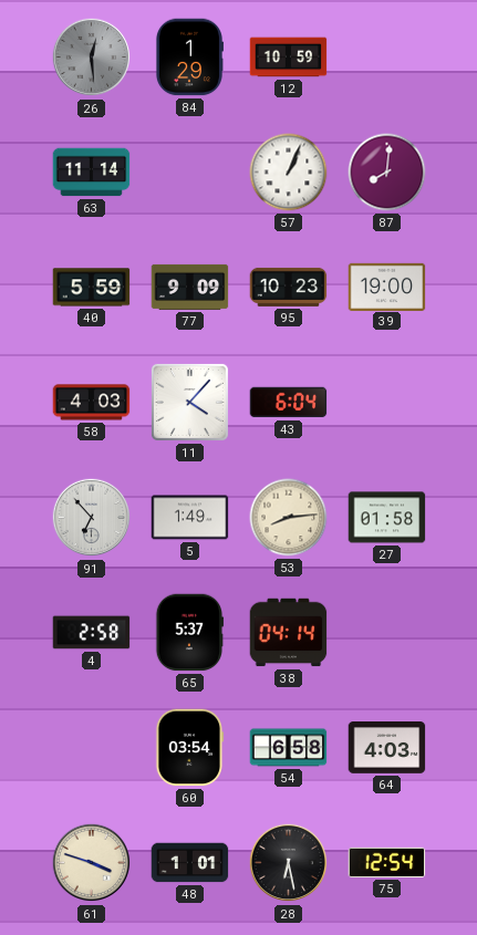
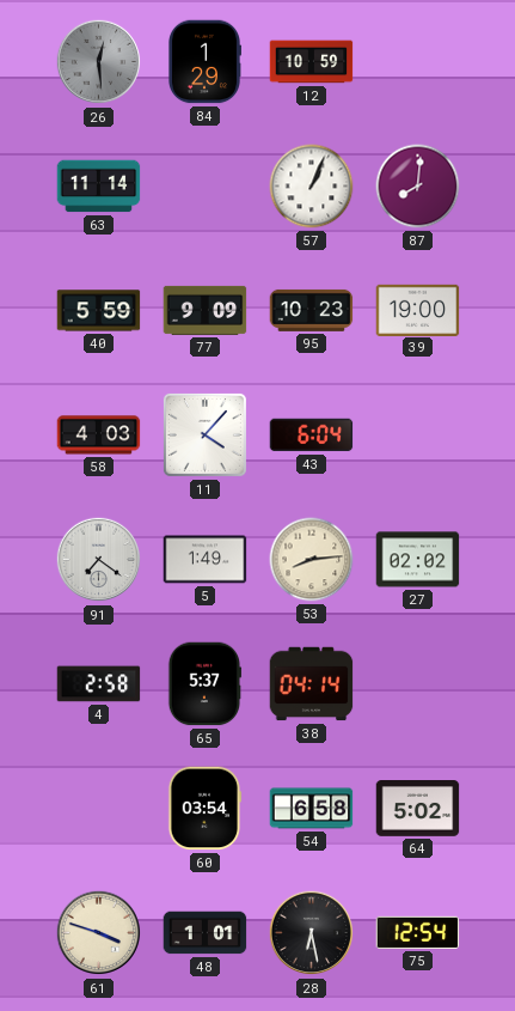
91: 6:53 -> 7:21
27: 01:58 -> 02:02
64: 4:03 -> 5:02
